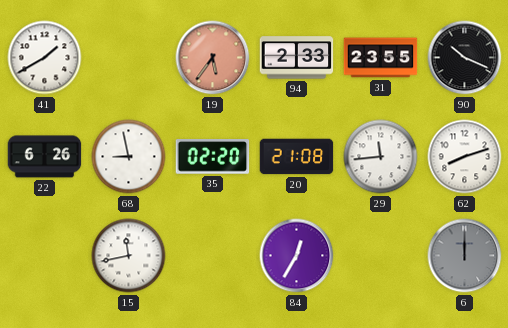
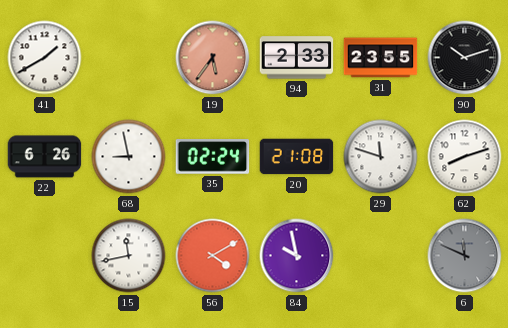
90: 10:19 -> 10:12
35: 02:20 -> 02:24
29: 11:44 -> 11:48
56: none -> 4:10
84: 12:35 -> 9:58
6: 12:00 -> 11:49
